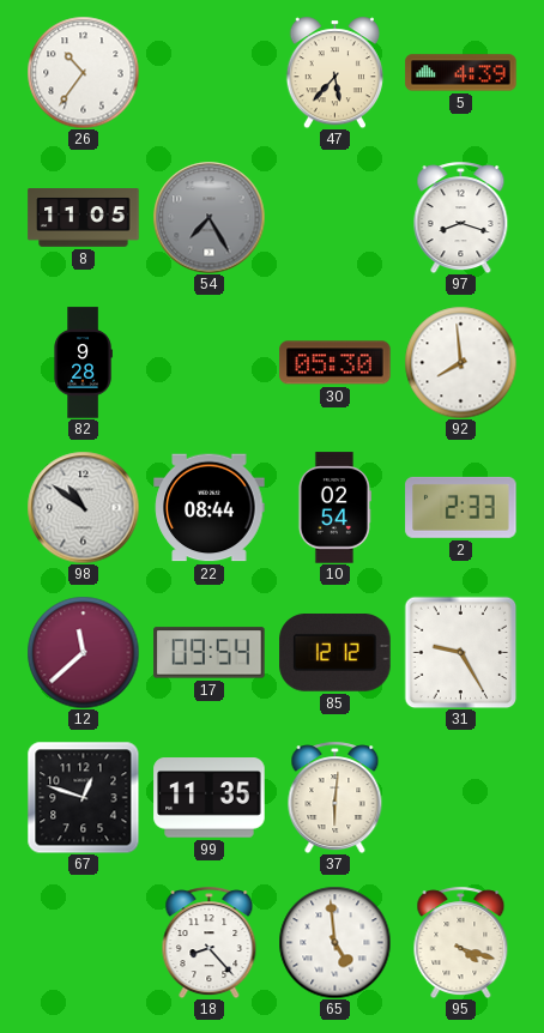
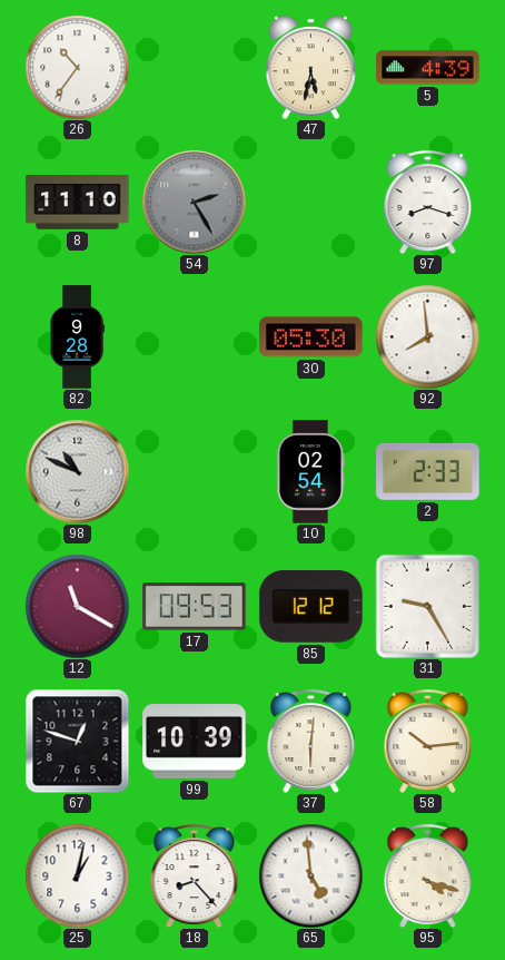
47: 5:37 -> 5:32
8: 11:05 -> 11:10
54: 7:25 -> 2:25
98: 10:51 -> 10:49
22: 08:44 -> none
12: 11:38 -> 11:20
17: 09:54 -> 09:53
99: 11:35 -> 10:39
58: none -> 10:14
25: none -> 1:02
